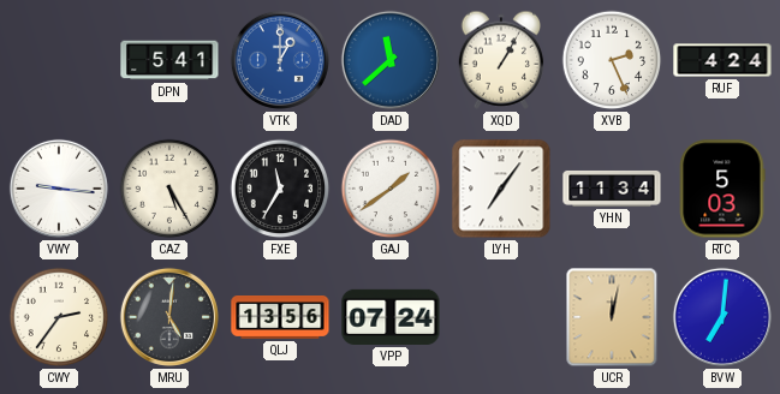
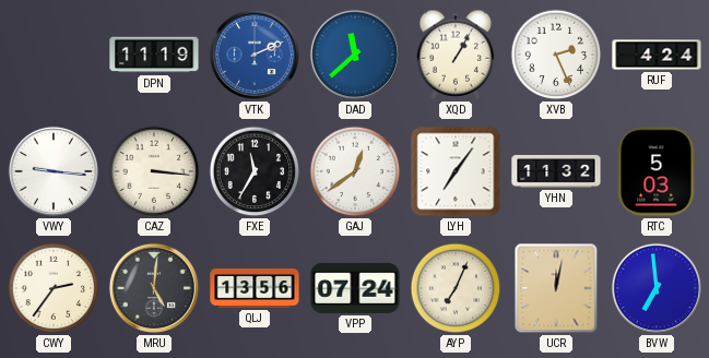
DPN: 5:41 -> 11:19
VTK: 1:00 -> 2:11
CAZ: 5:25 -> 3:16
GAJ: 1:39 -> 12:39
YHN: 11:34 -> 11:32
AYP: none -> 7:04
BVW: 7:01 -> 6:59
